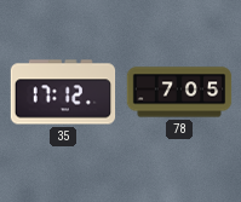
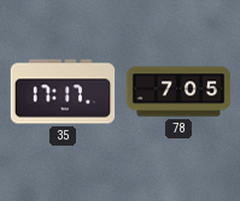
35: 17:12 -> 17:17
